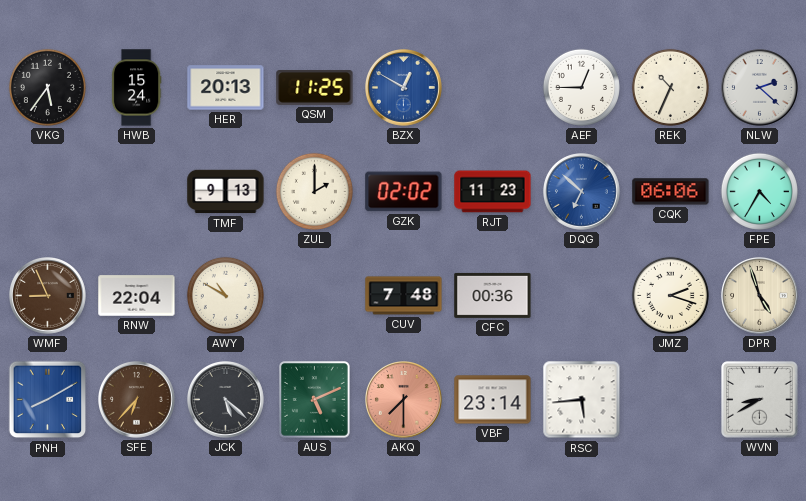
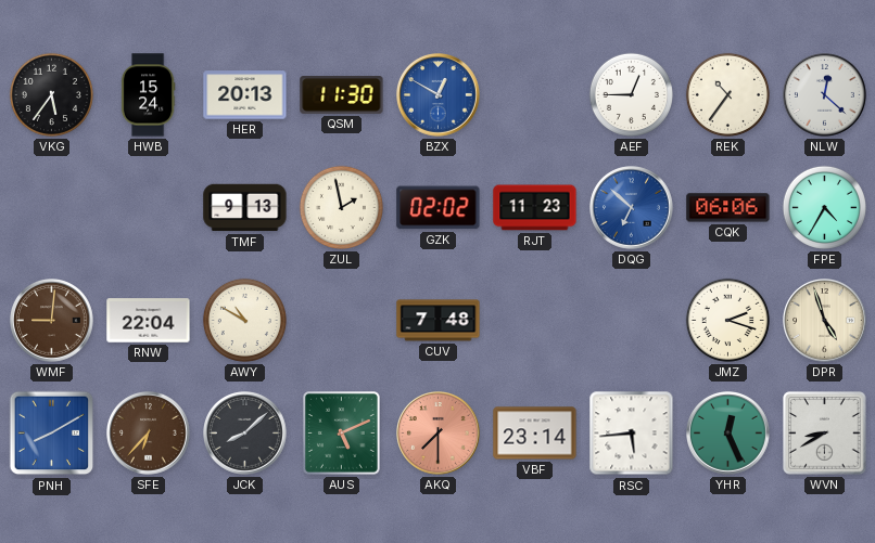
QSM: 11:25 -> 11:30
REK: 10:34 -> 10:36
NLW: 2:22 -> 12:22
ZUL: 2:00 -> 1:58
WMF: 8:56 -> 9:01
CFC: 00:36 -> none
JCK: 5:22 -> 8:08
YHR: none -> 12:26
